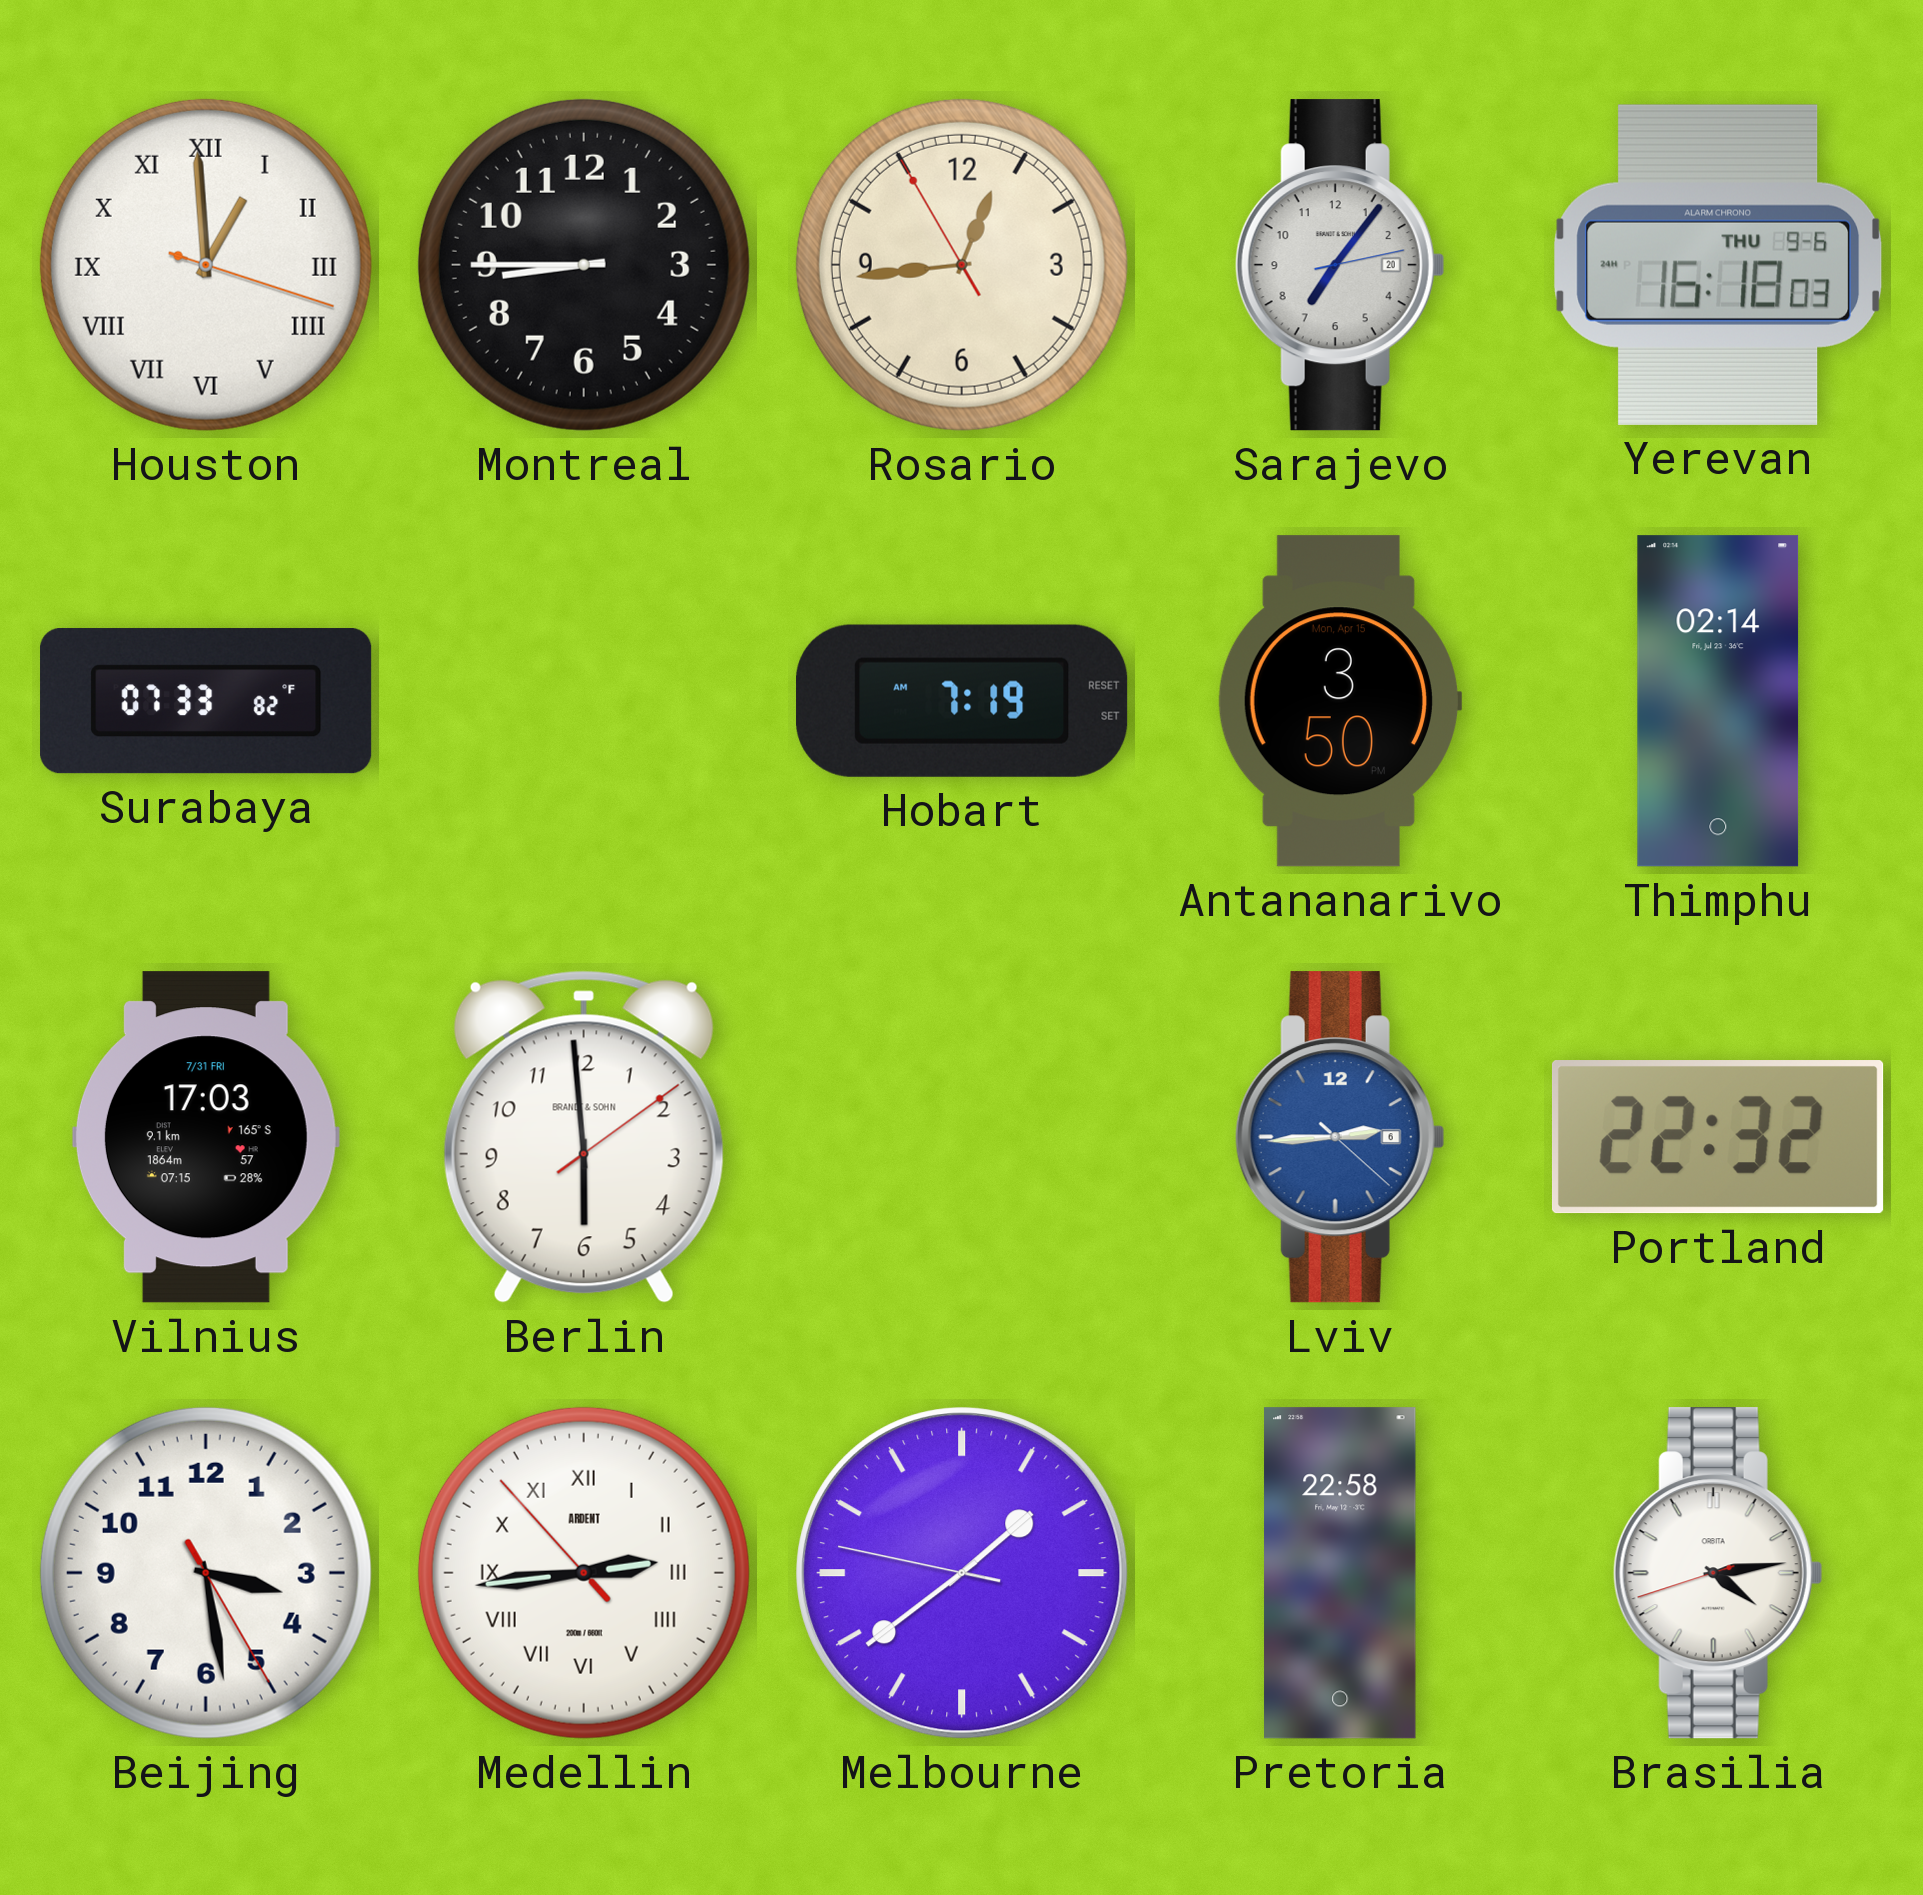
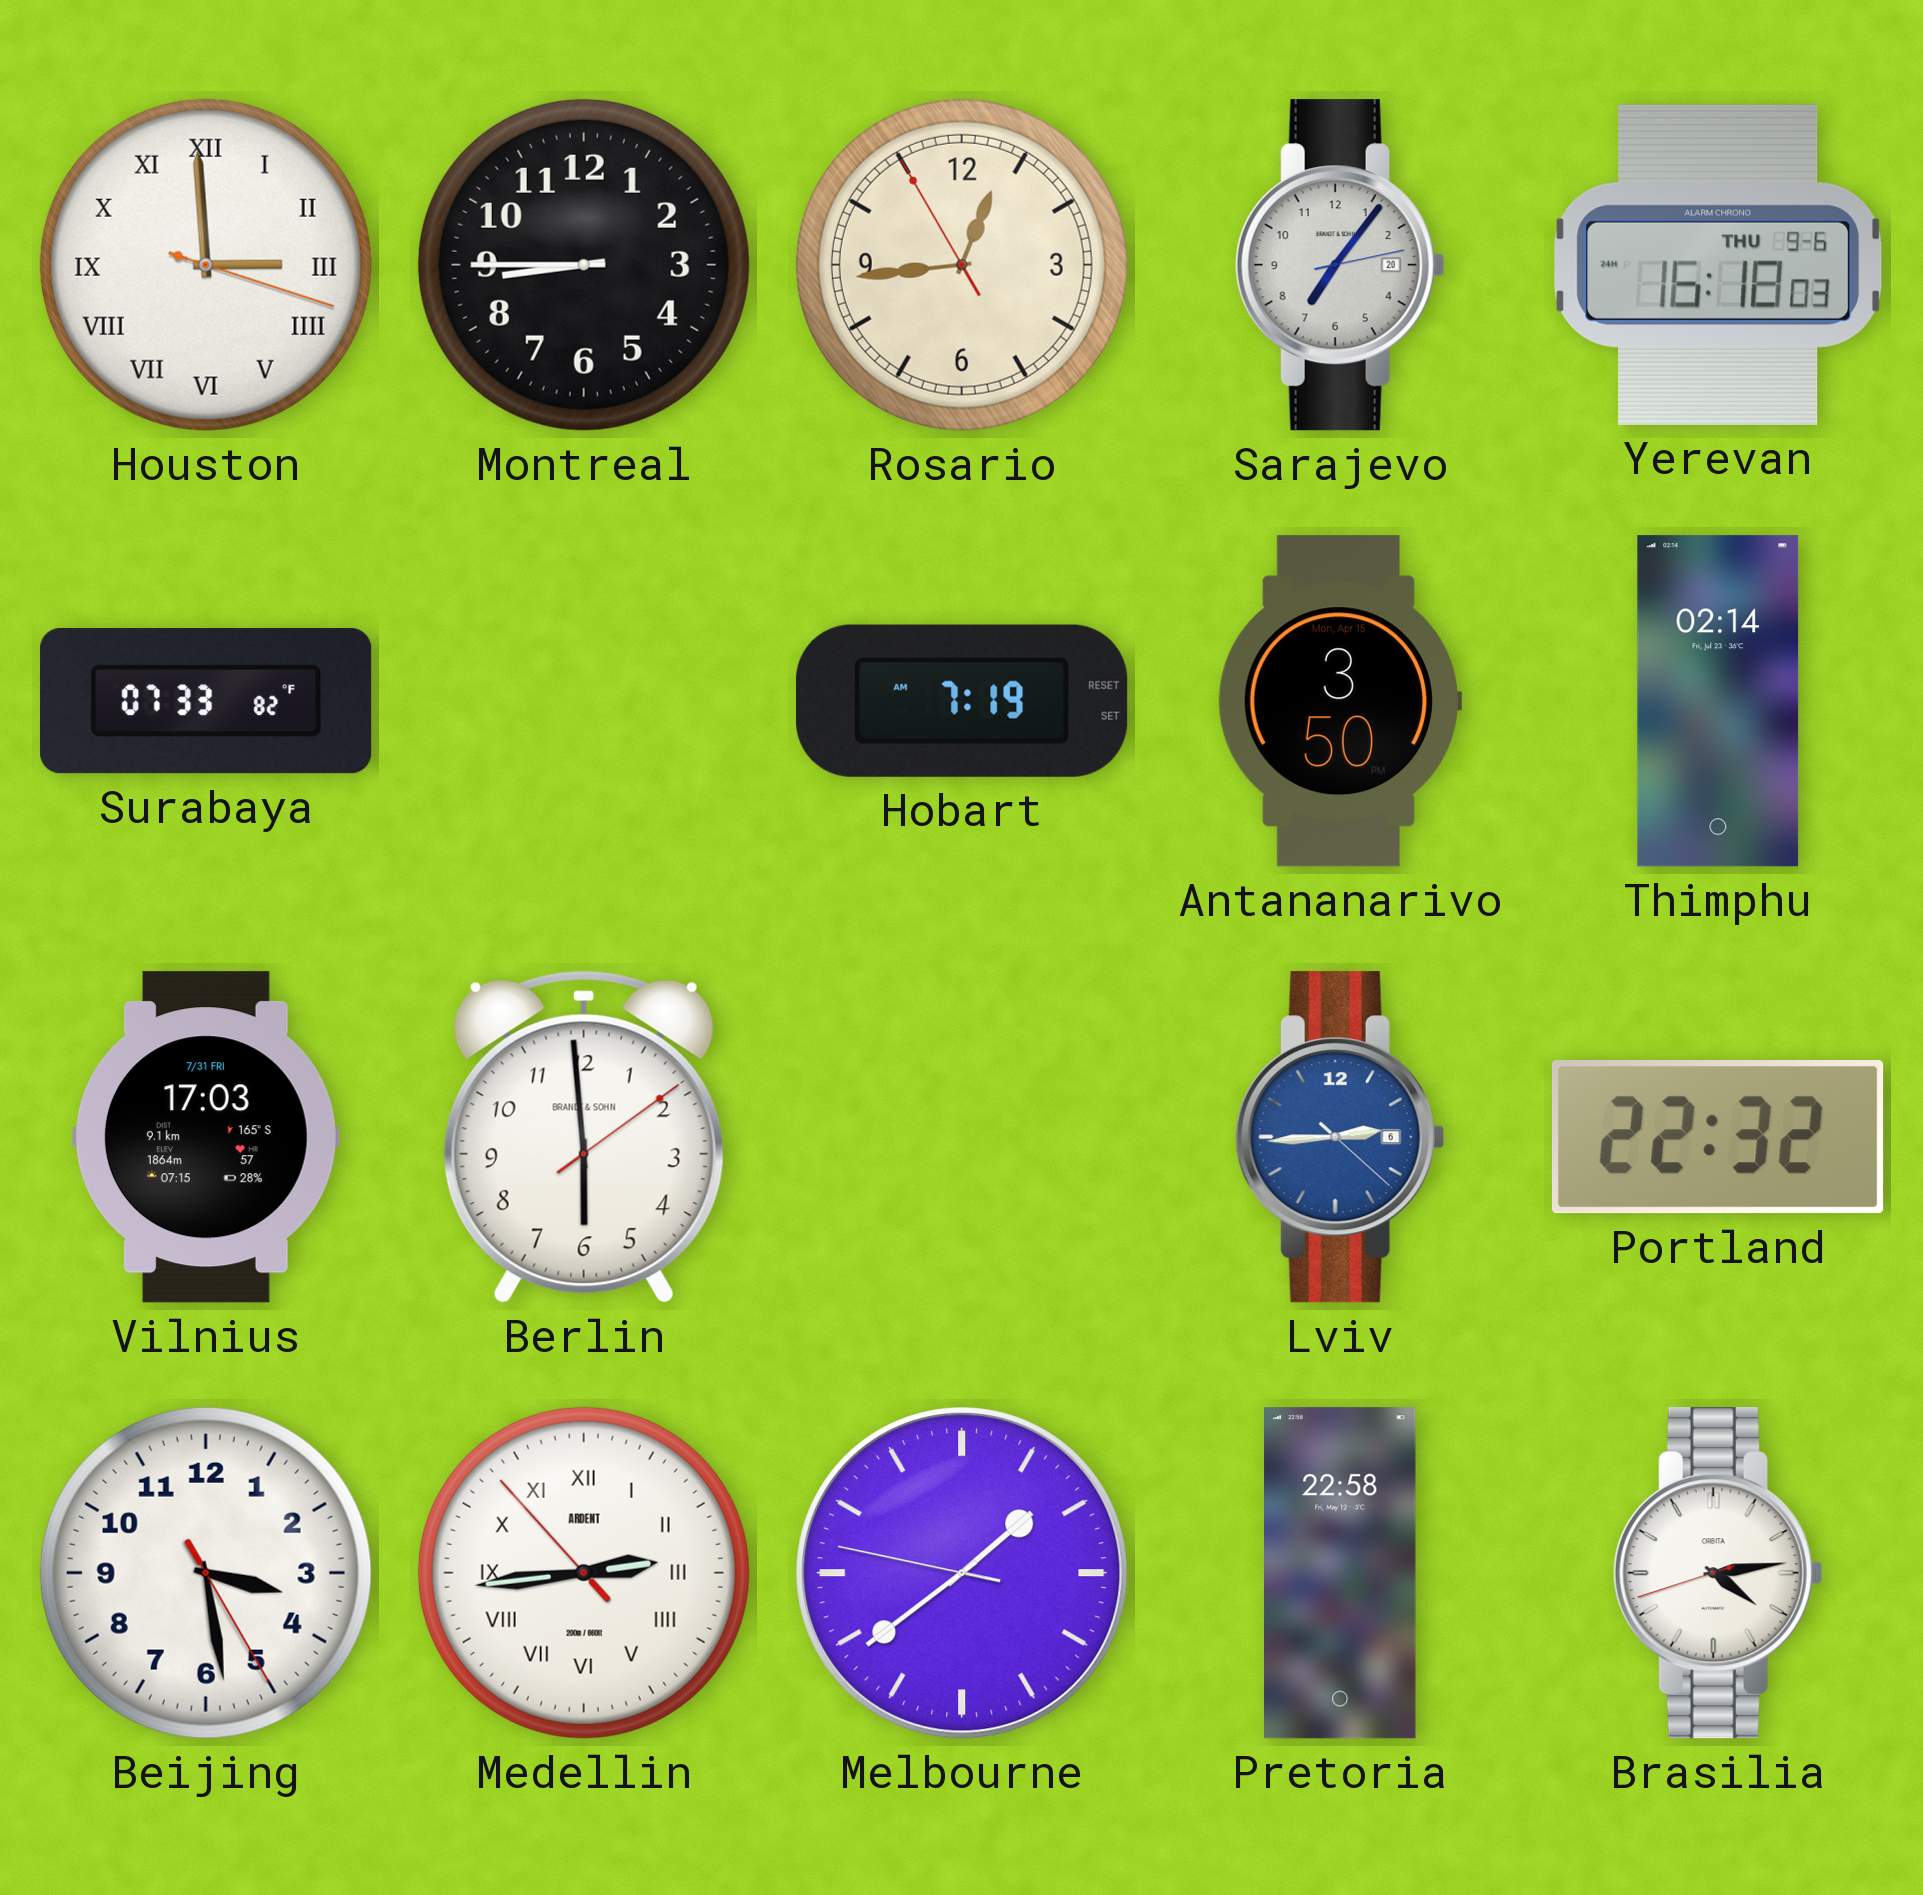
Houston: 12:59 -> 2:59
